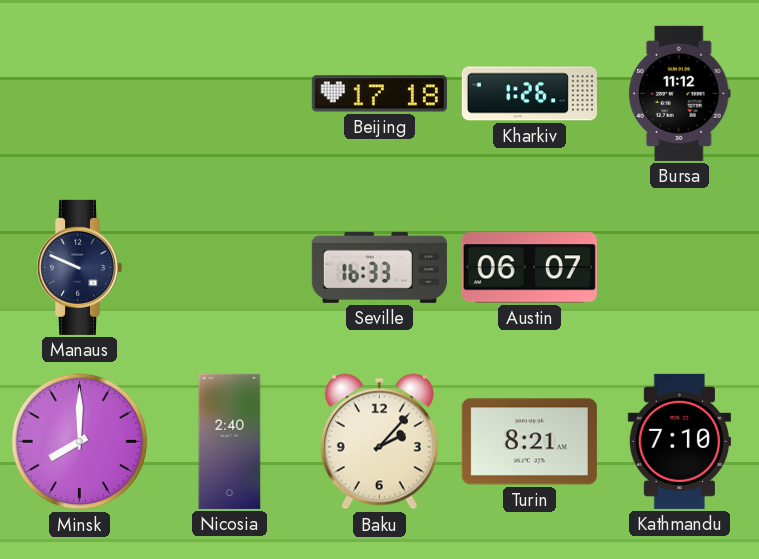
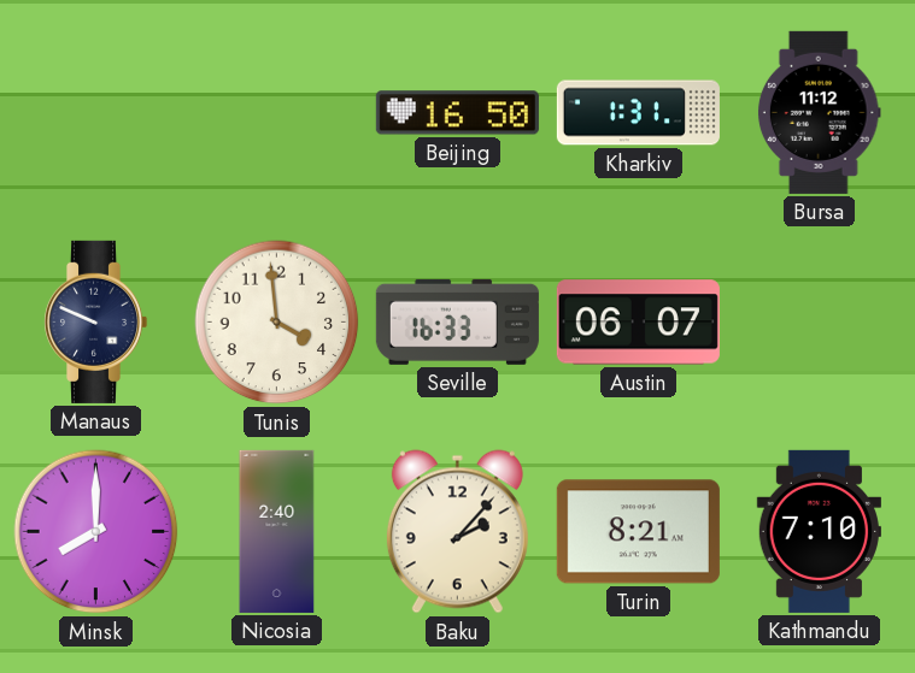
Beijing: 17:18 -> 16:50
Kharkiv: 1:26 -> 1:31
Tunis: none -> 3:59
